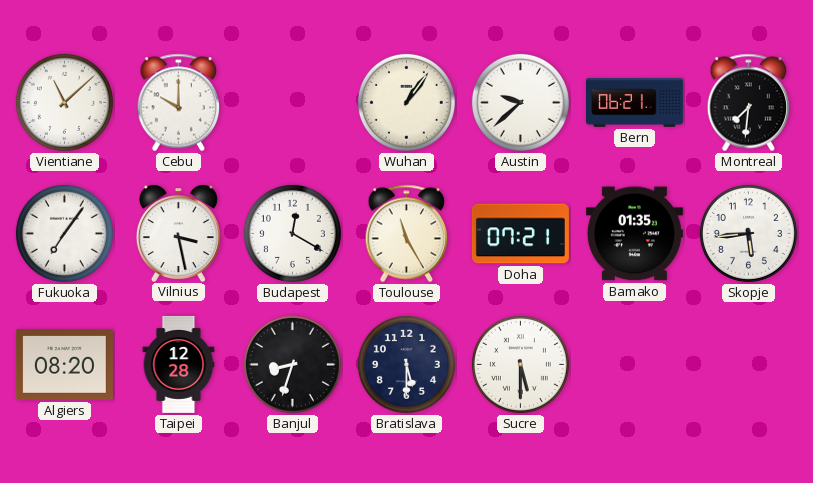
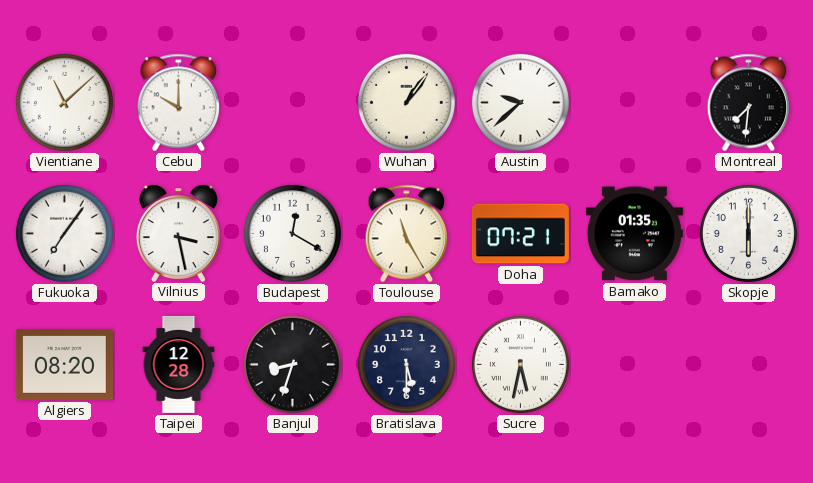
Bern: 06:21 -> none
Skopje: 5:44 -> 6:00
Sucre: 5:30 -> 5:32
